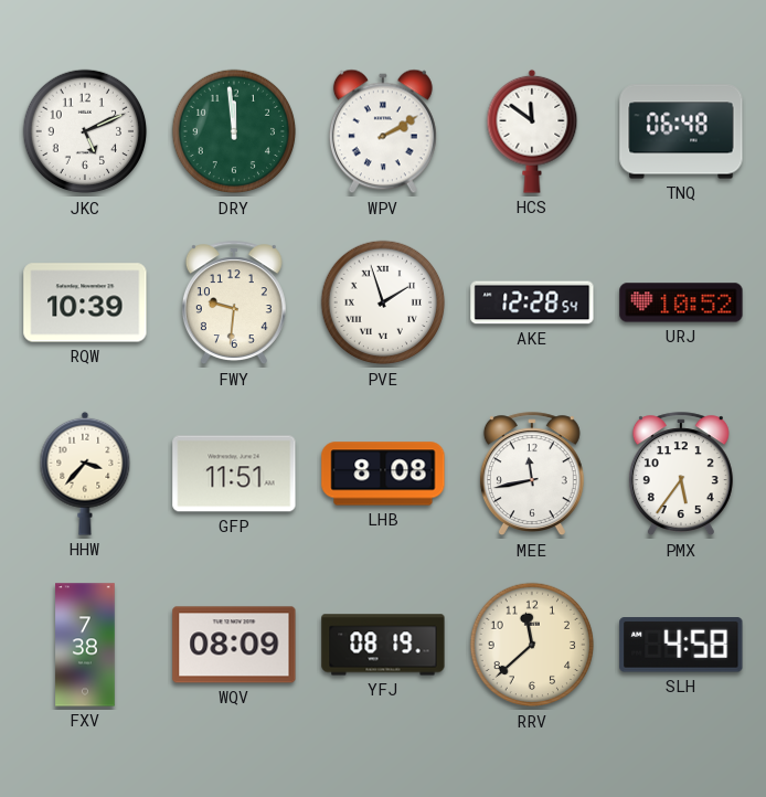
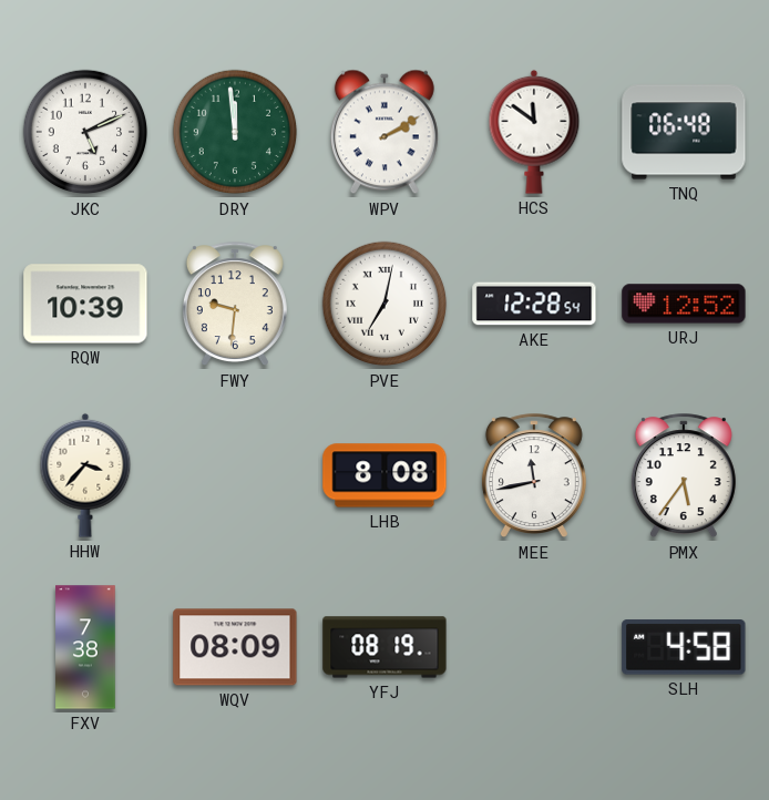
PVE: 1:57 -> 7:02
URJ: 10:52 -> 12:52
GFP: 11:51 -> none
RRV: 11:38 -> none
